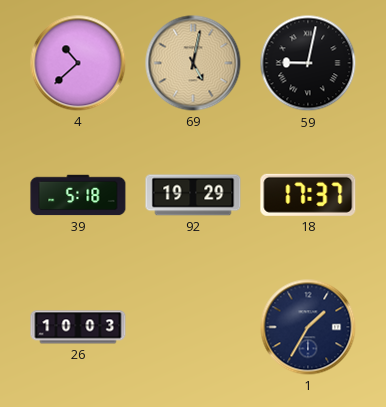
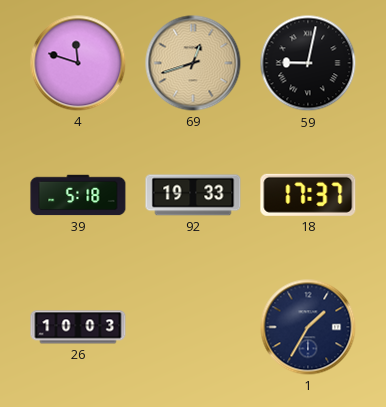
4: 10:38 -> 11:48
69: 5:02 -> 12:42
92: 19:29 -> 19:33
